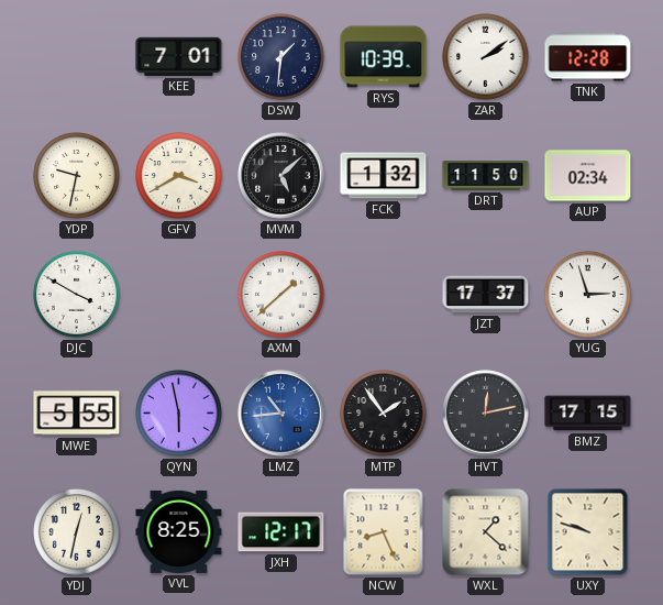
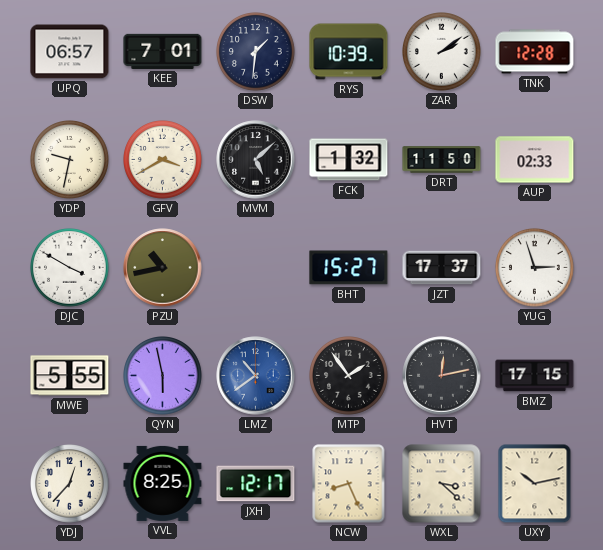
UPQ: none -> 06:57
AUP: 02:34 -> 02:33
PZU: none -> 10:43
AXM: 1:38 -> none
BHT: none -> 15:27
LMZ: 10:44 -> 10:39
YDJ: 12:32 -> 12:37
WXL: 1:22 -> 3:22
UXY: 9:48 -> 10:13
